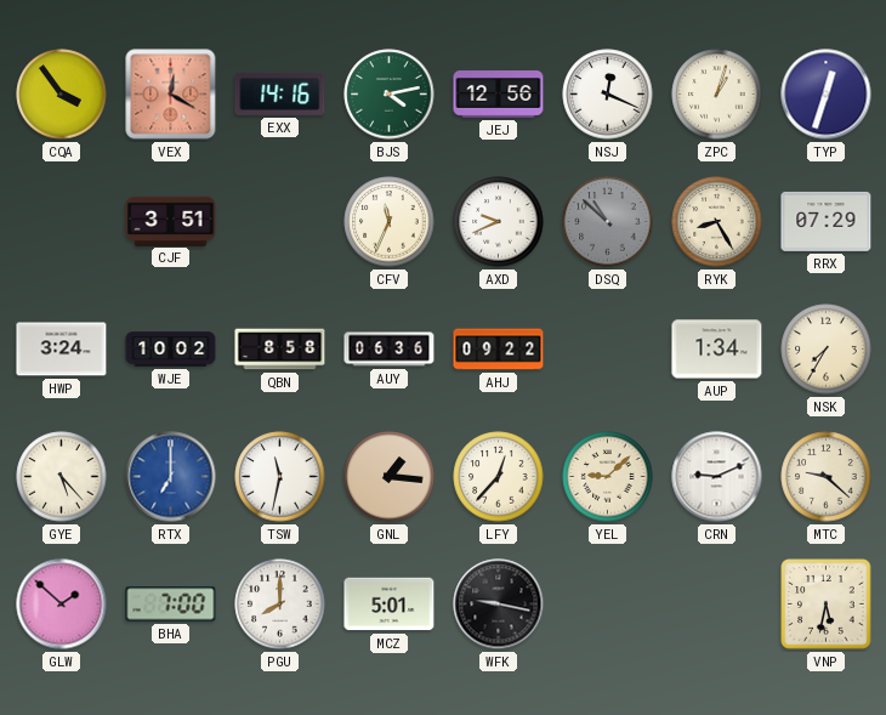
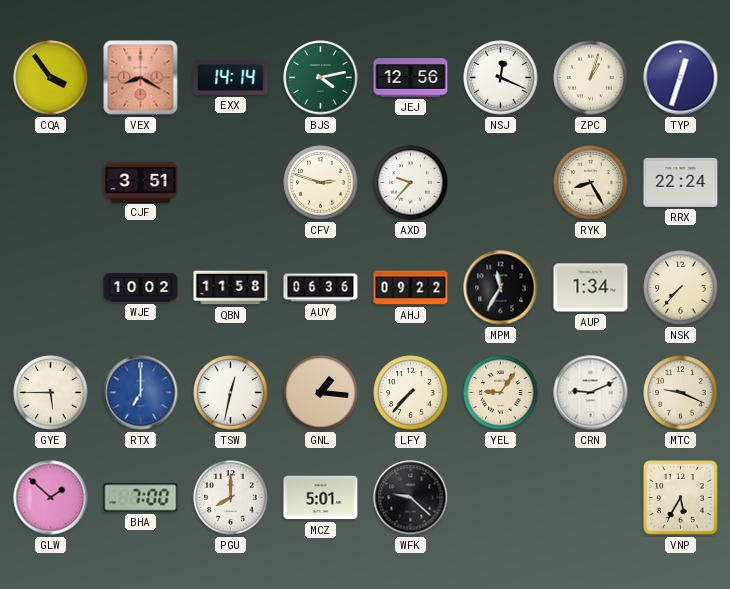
VEX: 12:20 -> 8:20
EXX: 14:16 -> 14:14
CFV: 11:34 -> 2:48
AXD: 9:41 -> 9:37
DSQ: 10:52 -> none
RRX: 07:29 -> 22:24
HWP: 3:24 -> none
QBN: 8:58 -> 11:58
MPM: none -> 11:35
NSK: 7:35 -> 7:37
GYE: 5:23 -> 5:45
TSW: 11:32 -> 12:32
LFY: 12:37 -> 7:37
YEL: 9:08 -> 9:06
MTC: 9:22 -> 9:19
WFK: 9:17 -> 9:22
VNP: 5:32 -> 5:35
